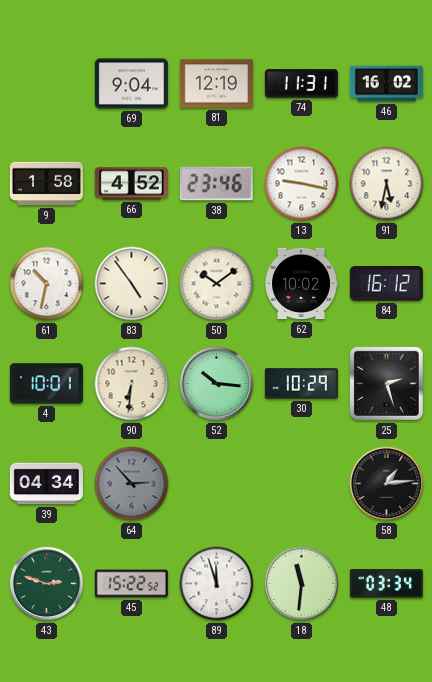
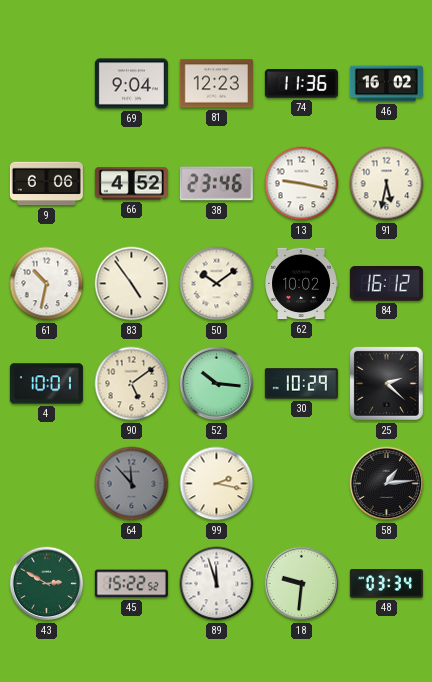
81: 12:19 -> 12:23
74: 11:31 -> 11:36
9: 1:58 -> 6:06
90: 6:31 -> 5:09
25: 2:27 -> 2:22
39: 04:34 -> none
64: 2:53 -> 11:53
99: none -> 2:17
43: 2:48 -> 2:50
18: 11:31 -> 9:31
